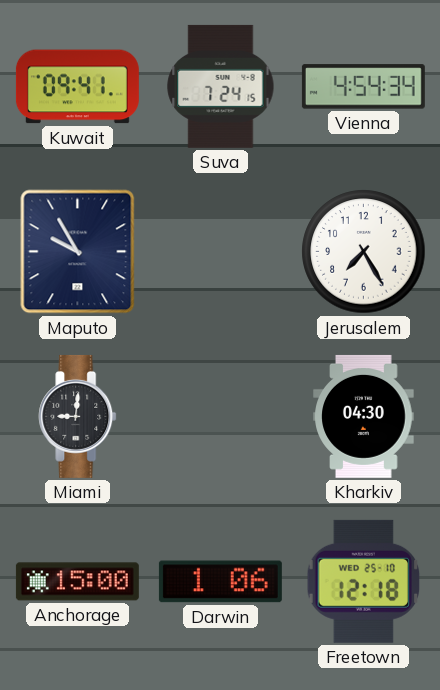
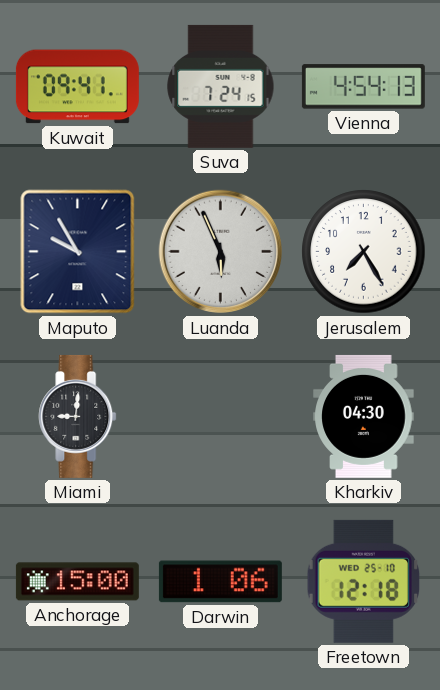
Vienna: 4:54:34 -> 4:54:13
Luanda: none -> 5:56
